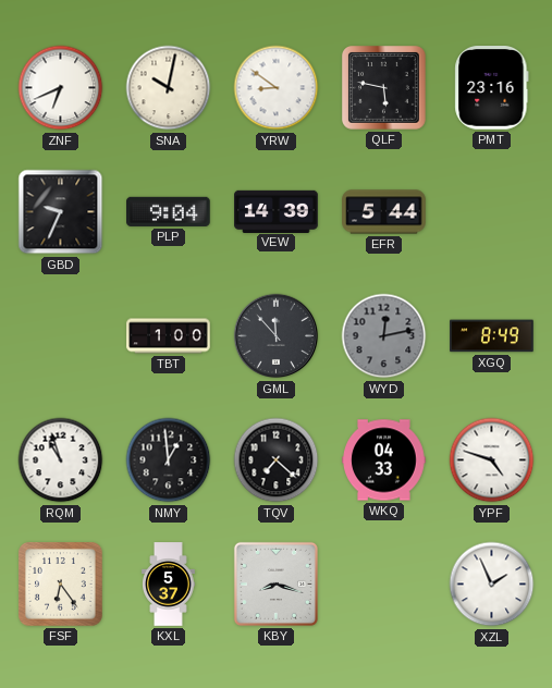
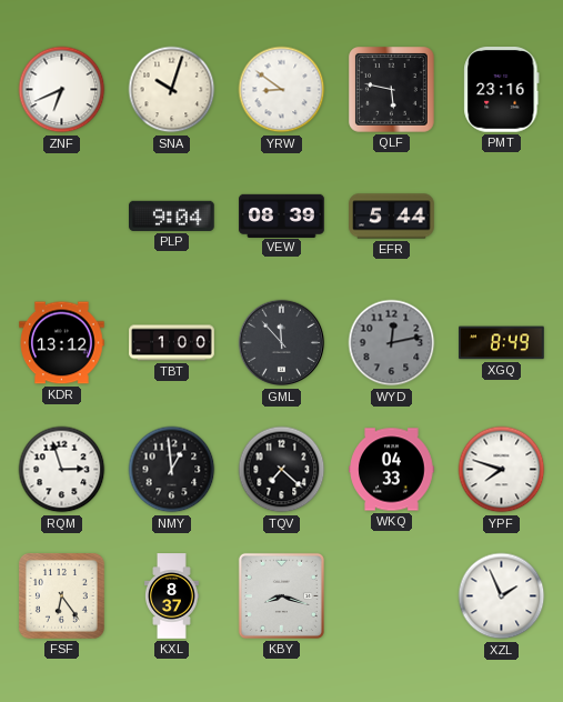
SNA: 10:02 -> 10:03
GBD: 9:34 -> none
VEW: 14:39 -> 08:39
KDR: none -> 13:12
RQM: 10:57 -> 2:57
YPF: 4:48 -> 7:48
KXL: 5:37 -> 8:37
